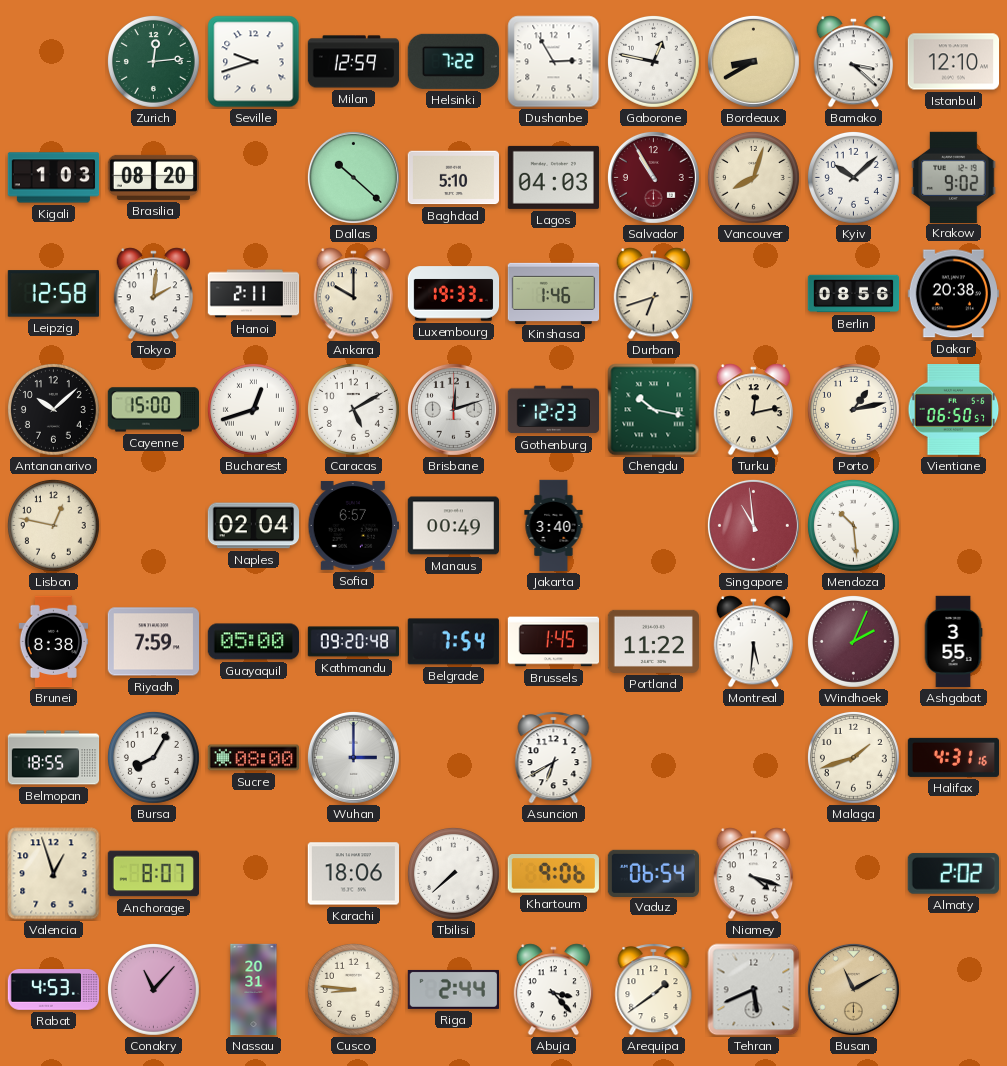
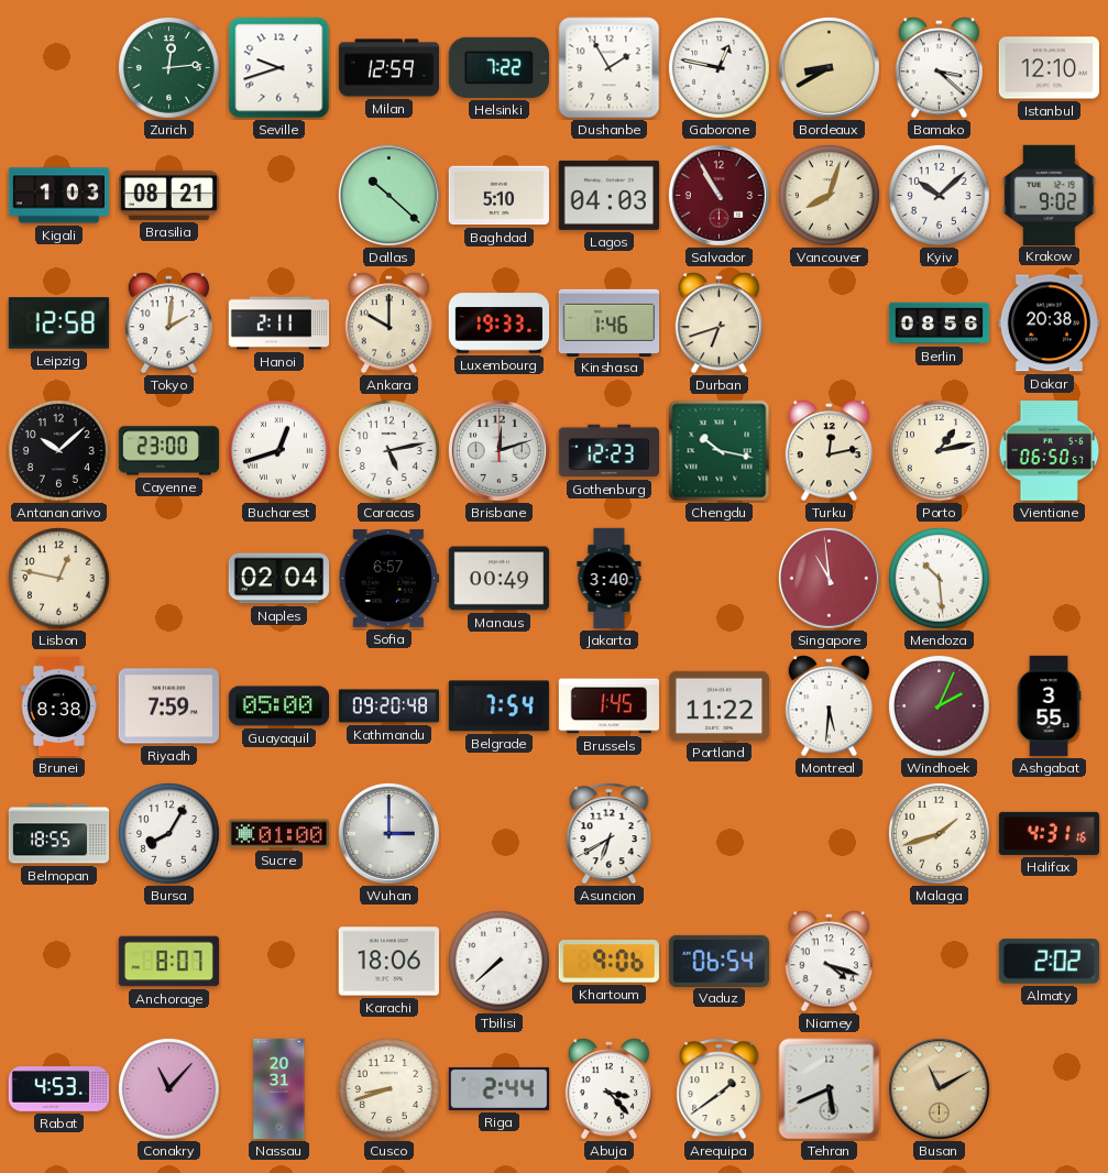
Dushanbe: 2:55 -> 1:55
Brasilia: 08:20 -> 08:21
Cayenne: 15:00 -> 23:00
Caracas: 5:10 -> 5:13
Sucre: 08:00 -> 01:00
Valencia: 12:57 -> none
Cusco: 8:46 -> 8:42
